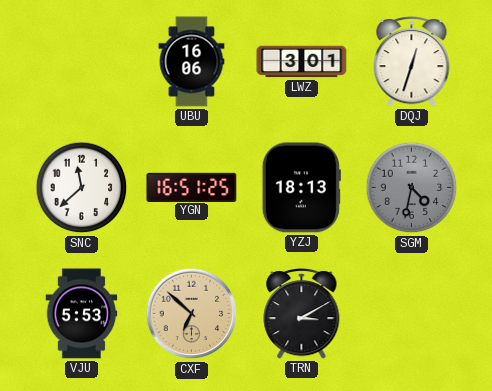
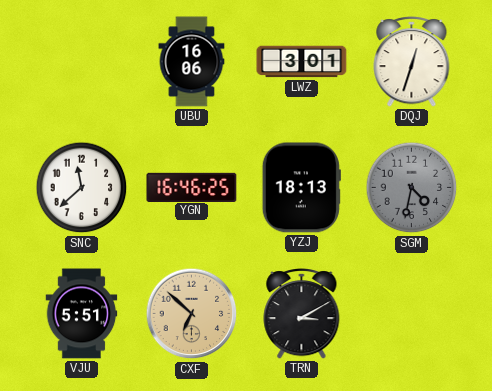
YGN: 16:51 -> 16:46
VJU: 5:53 -> 5:51
